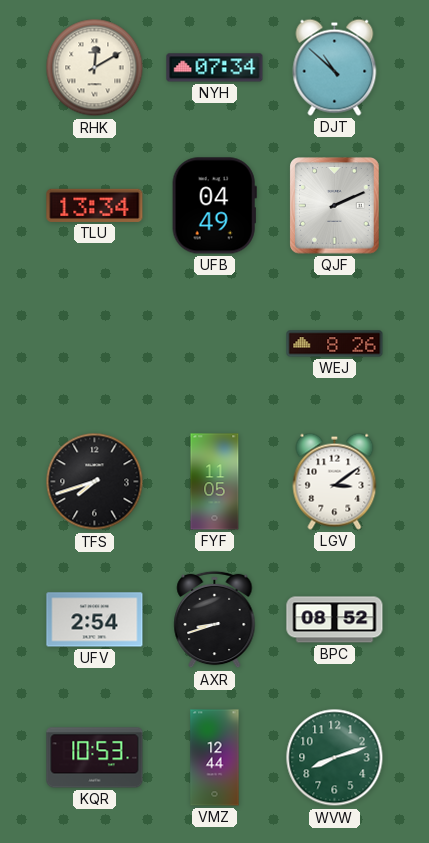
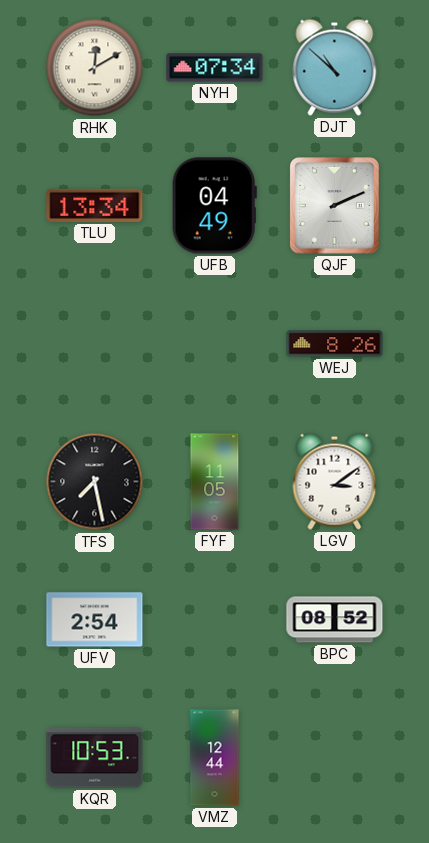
TFS: 7:42 -> 7:28
AXR: 8:42 -> none
WVW: 8:12 -> none
